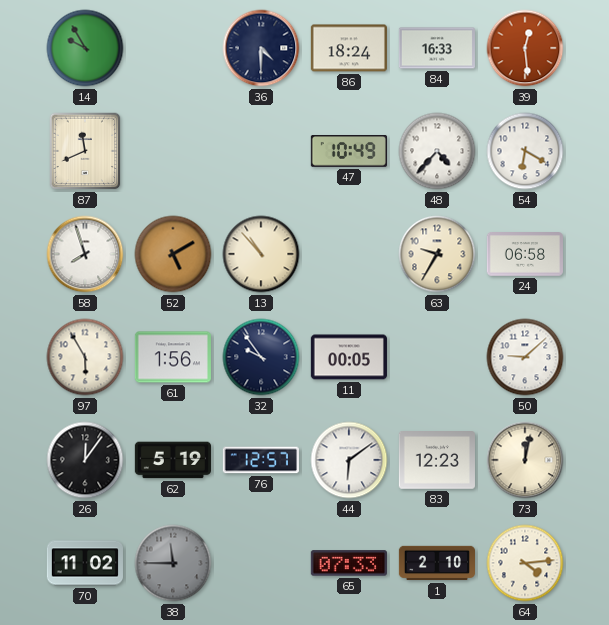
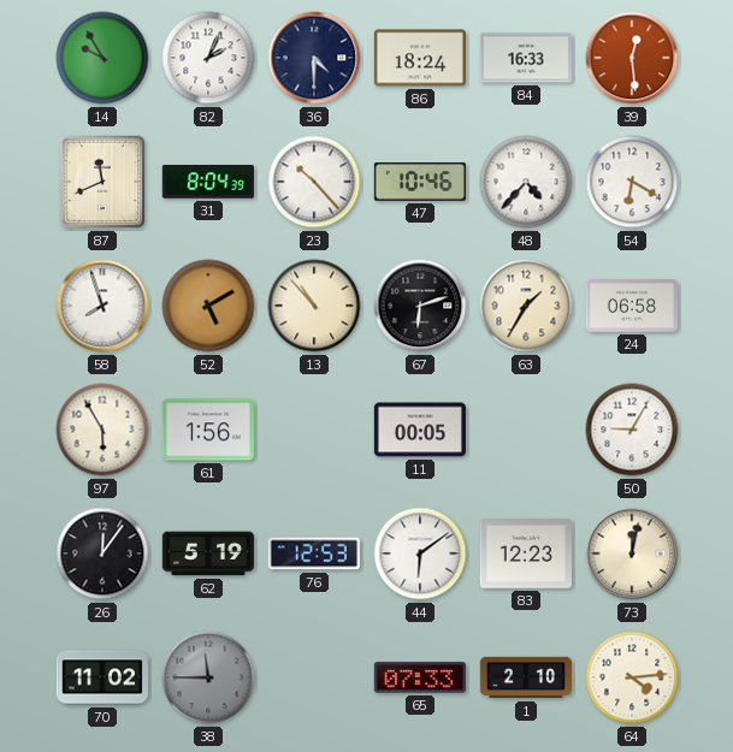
82: none -> 2:04
31: none -> 8:04
23: none -> 10:23
47: 10:49 -> 10:46
67: none -> 6:12
63: 9:35 -> 1:35
32: 9:54 -> none
50: 9:08 -> 9:05
76: 12:57 -> 12:53
